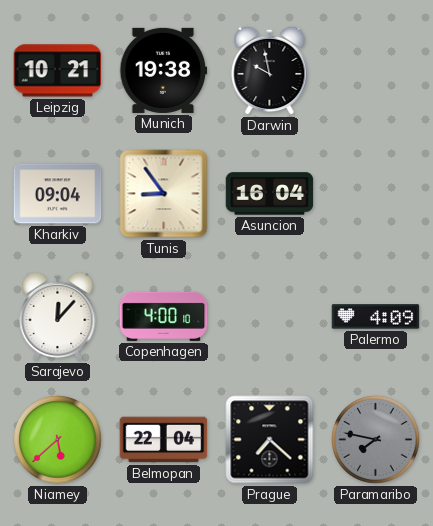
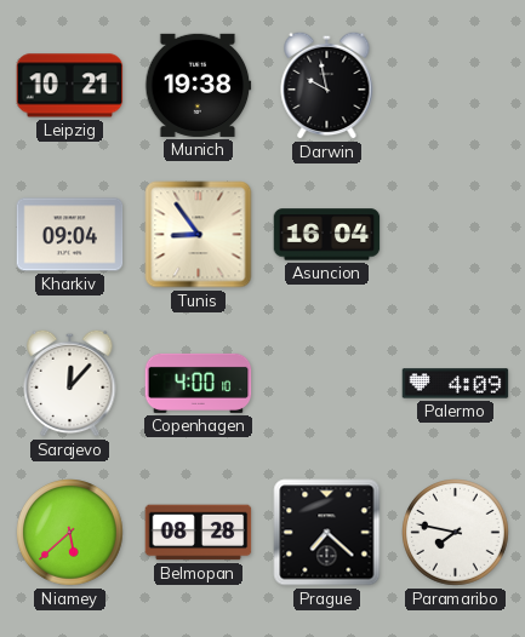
Belmopan: 22:04 -> 08:28
Paramaribo dial: grey -> white
